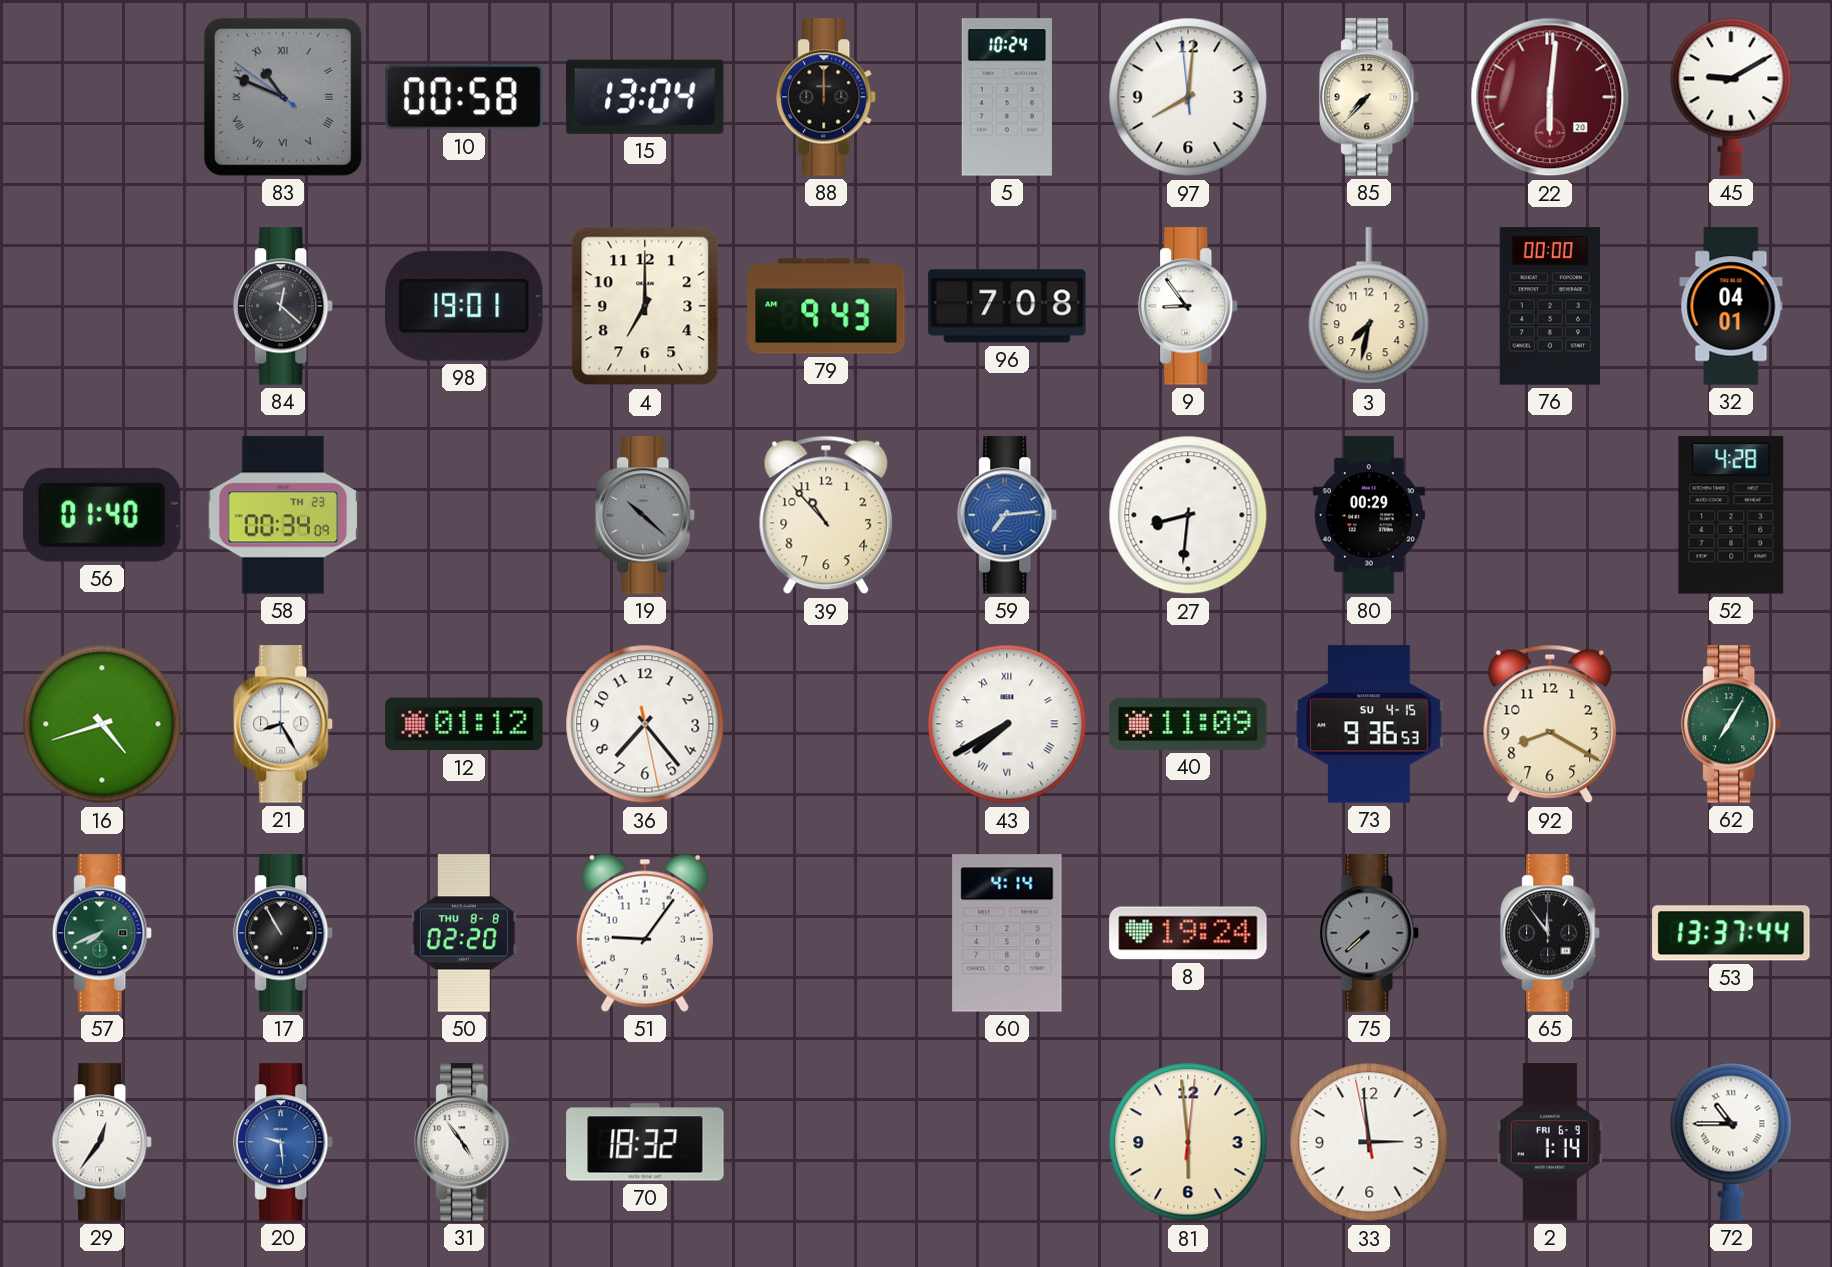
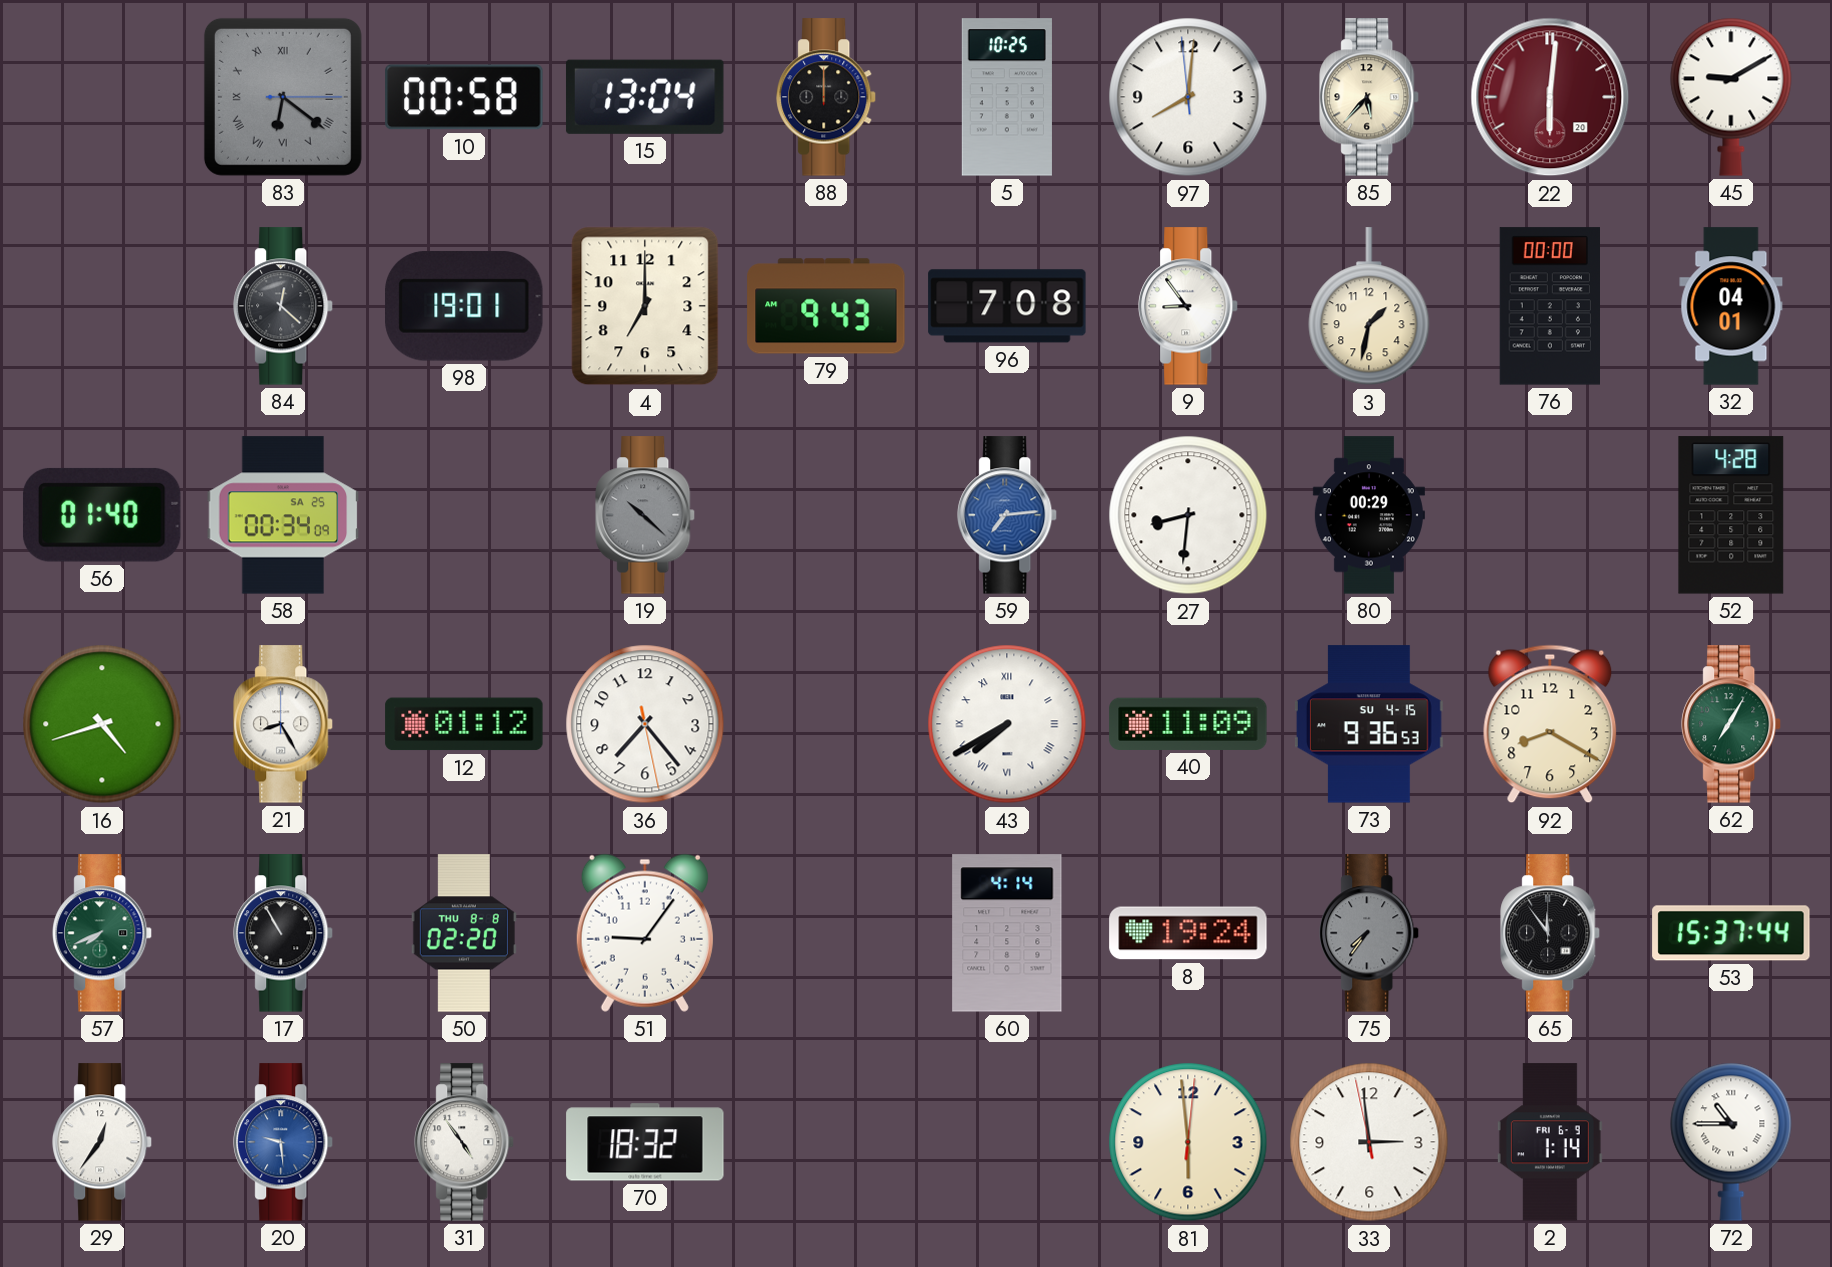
83: 10:48 -> 6:21
5: 10:24 -> 10:25
85: 7:37 -> 5:37
3: 7:32 -> 1:32
58 date: TH 23 -> SA 25
39: 10:53 -> none
75: 7:38 -> 7:36
53: 13:37 -> 15:37
